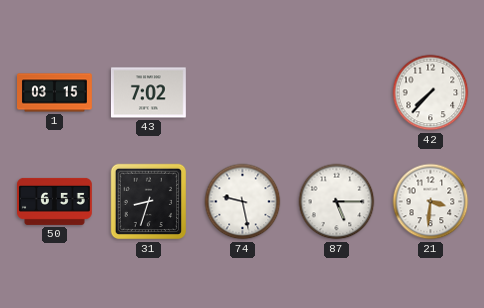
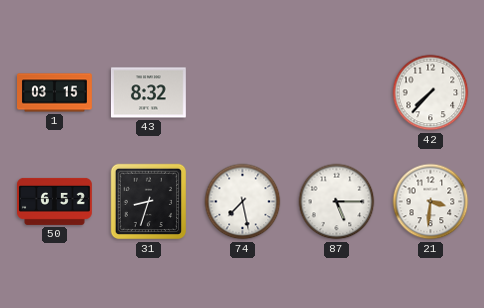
43: 7:02 -> 8:32
50: 6:55 -> 6:52
74: 9:28 -> 7:28
